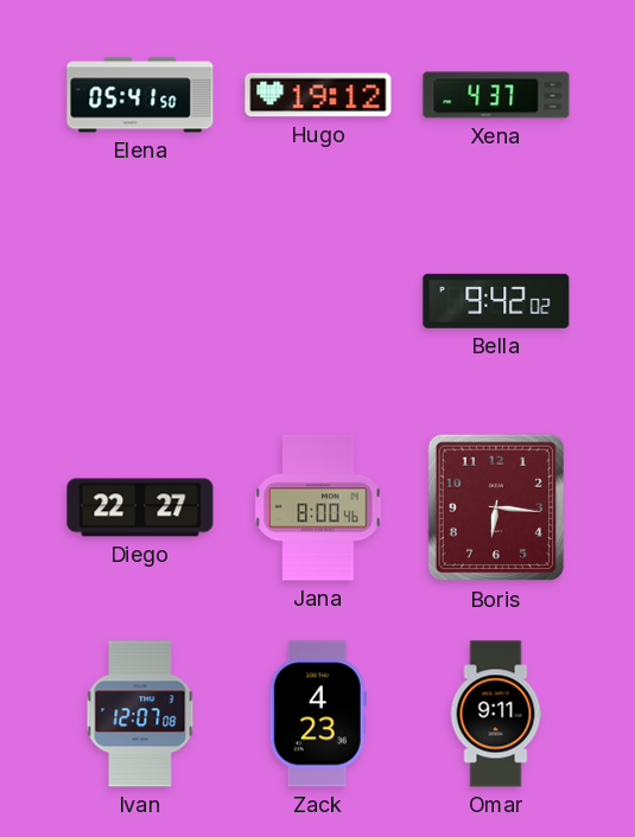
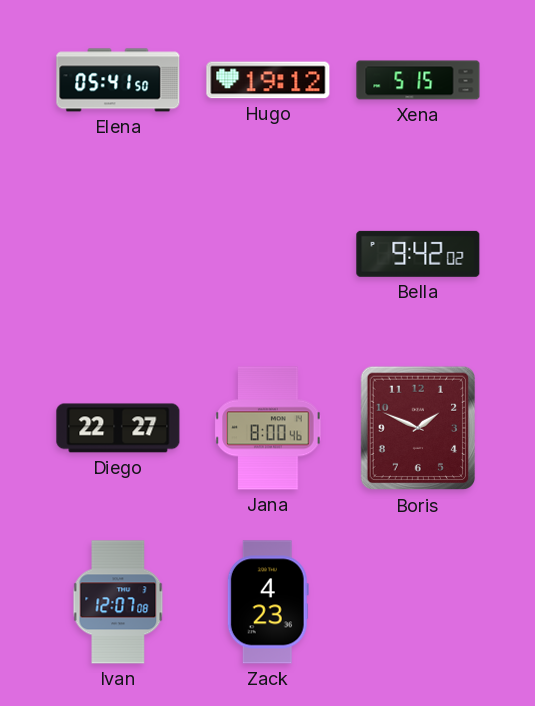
Xena: 4:37 -> 5:15
Boris: 6:16 -> 1:49
Omar: 9:11 -> none
